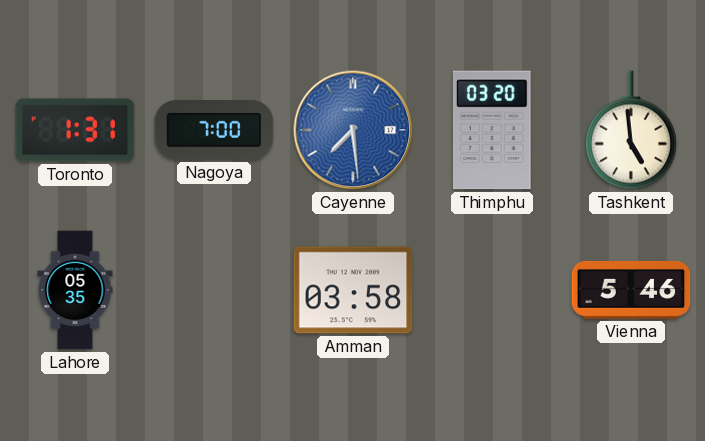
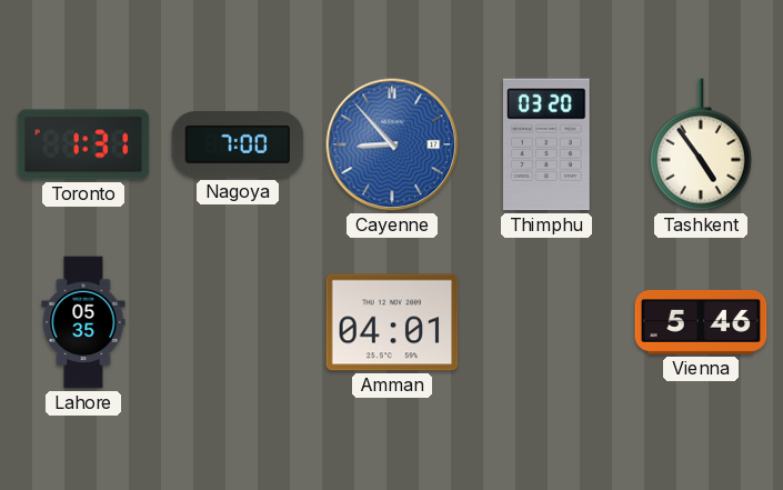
Cayenne: 7:29 -> 8:53
Tashkent: 4:59 -> 4:54
Amman: 03:58 -> 04:01
